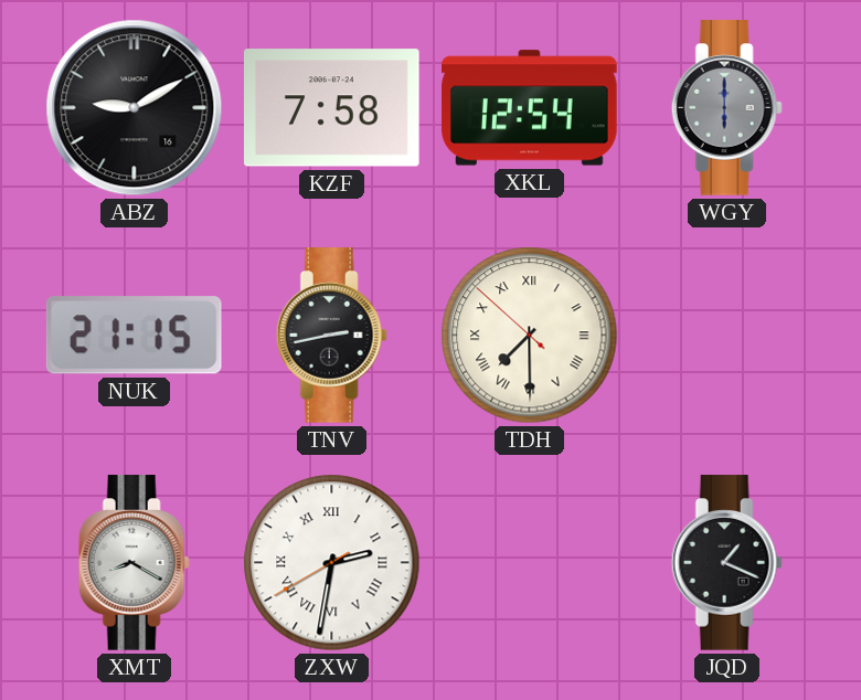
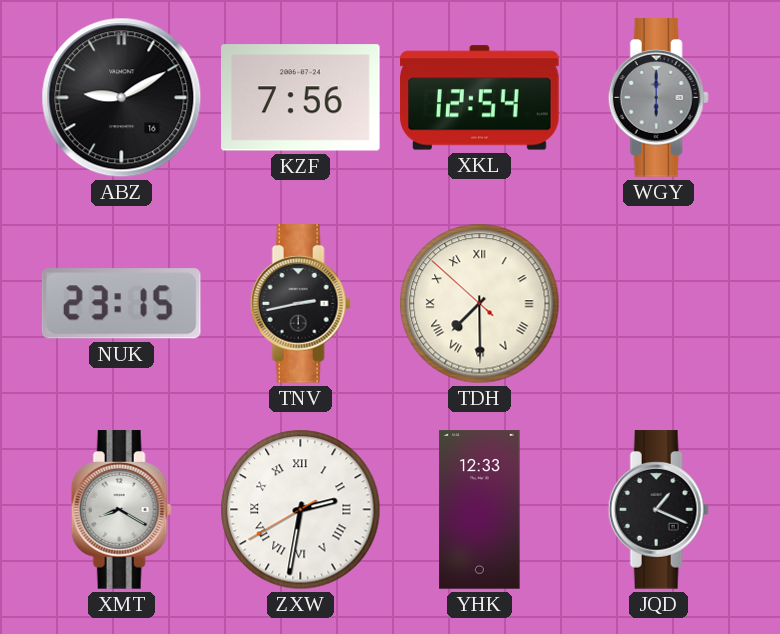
KZF: 7:58 -> 7:56
NUK: 21:15 -> 23:15
YHK: none -> 12:33
